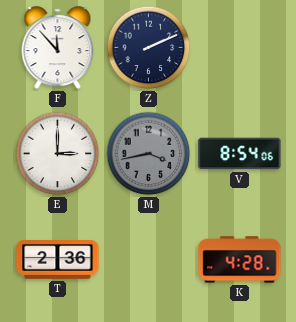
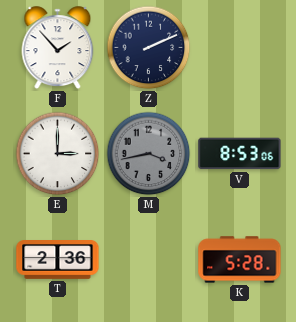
F: 11:53 -> 1:53
V: 8:54 -> 8:53
K: 4:28 -> 5:28
